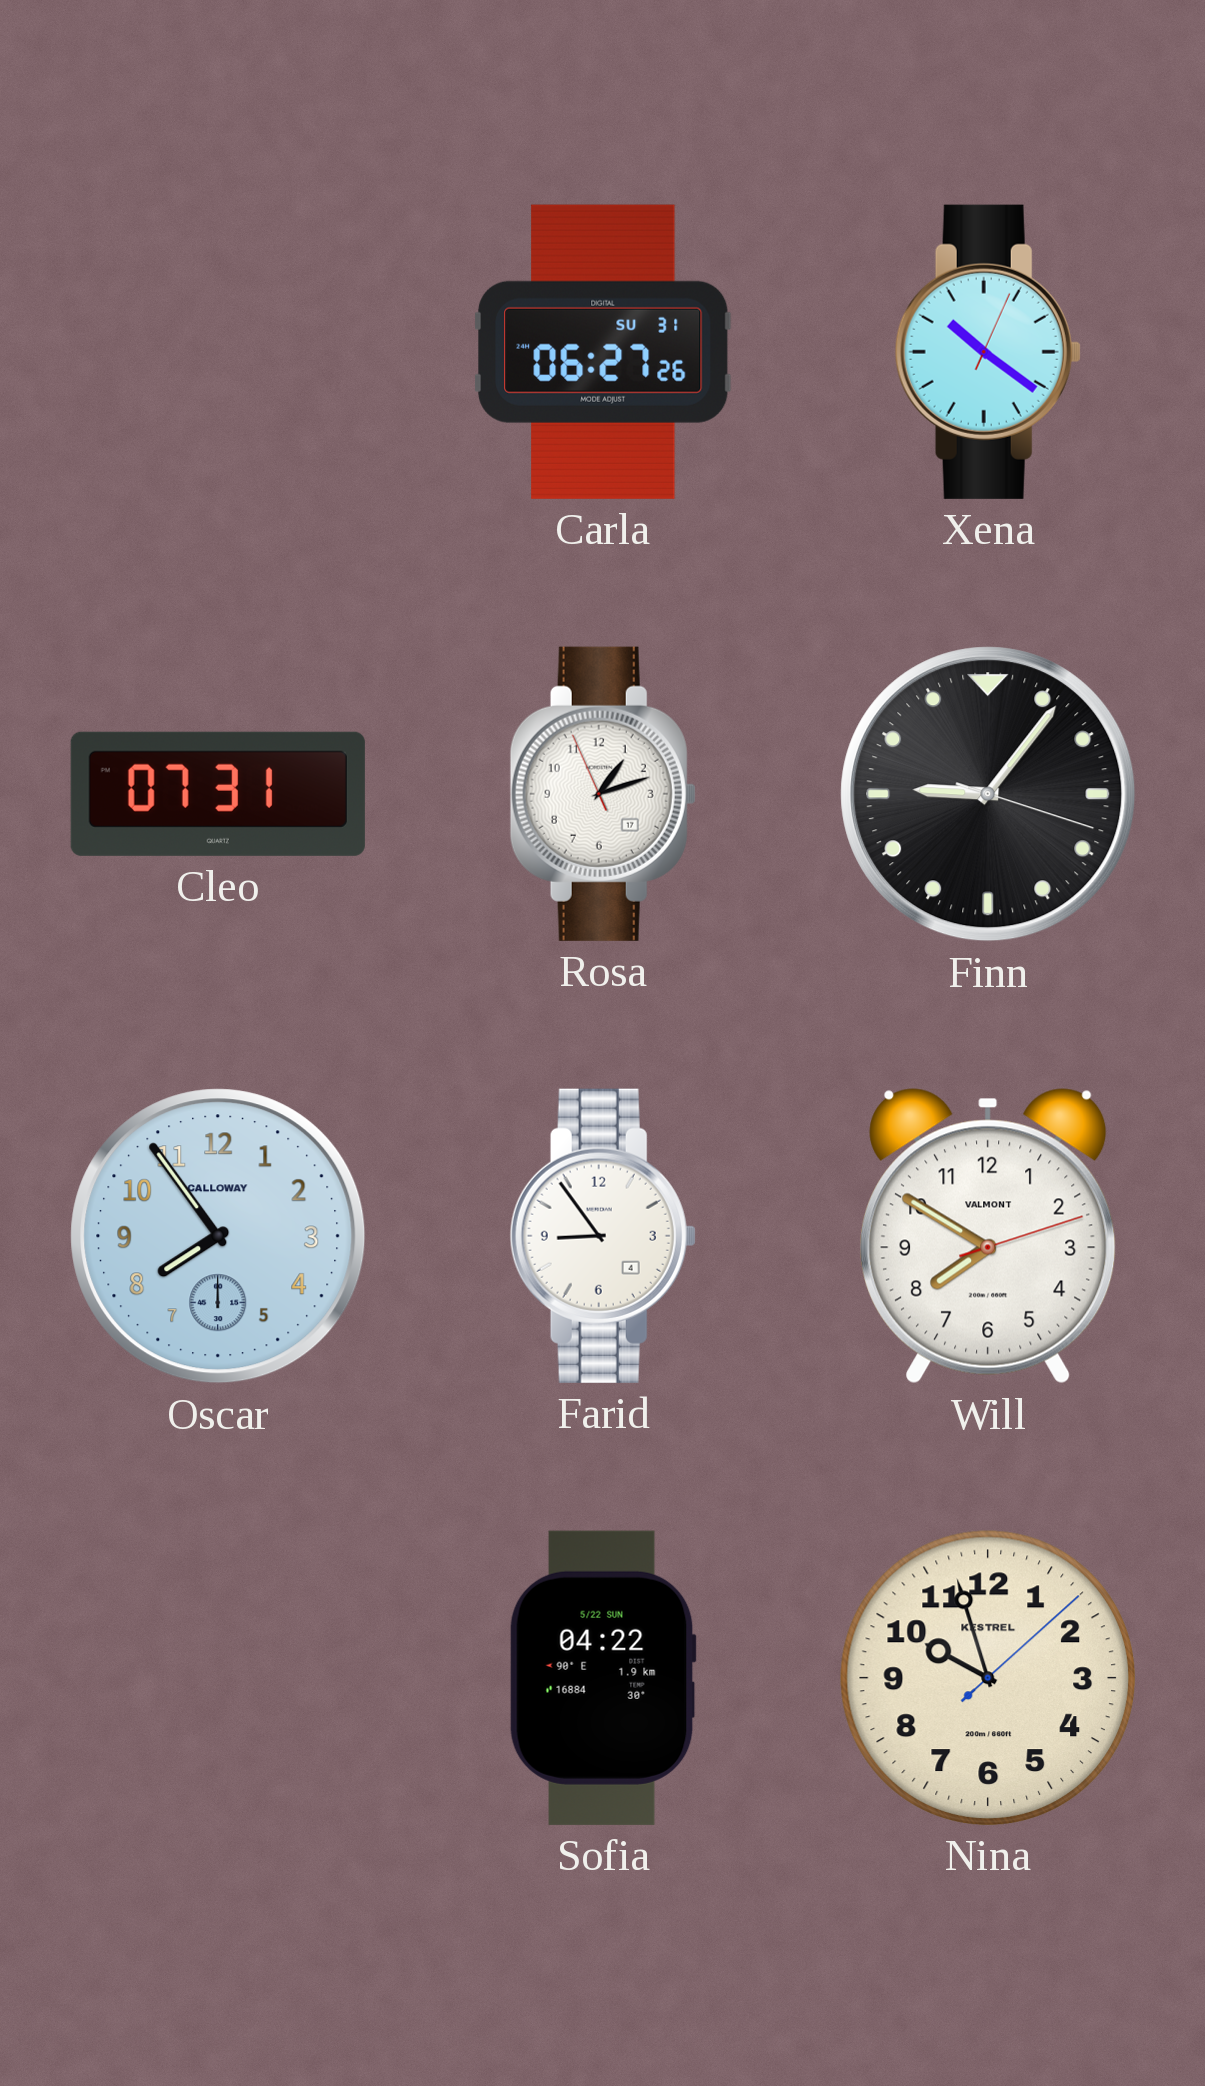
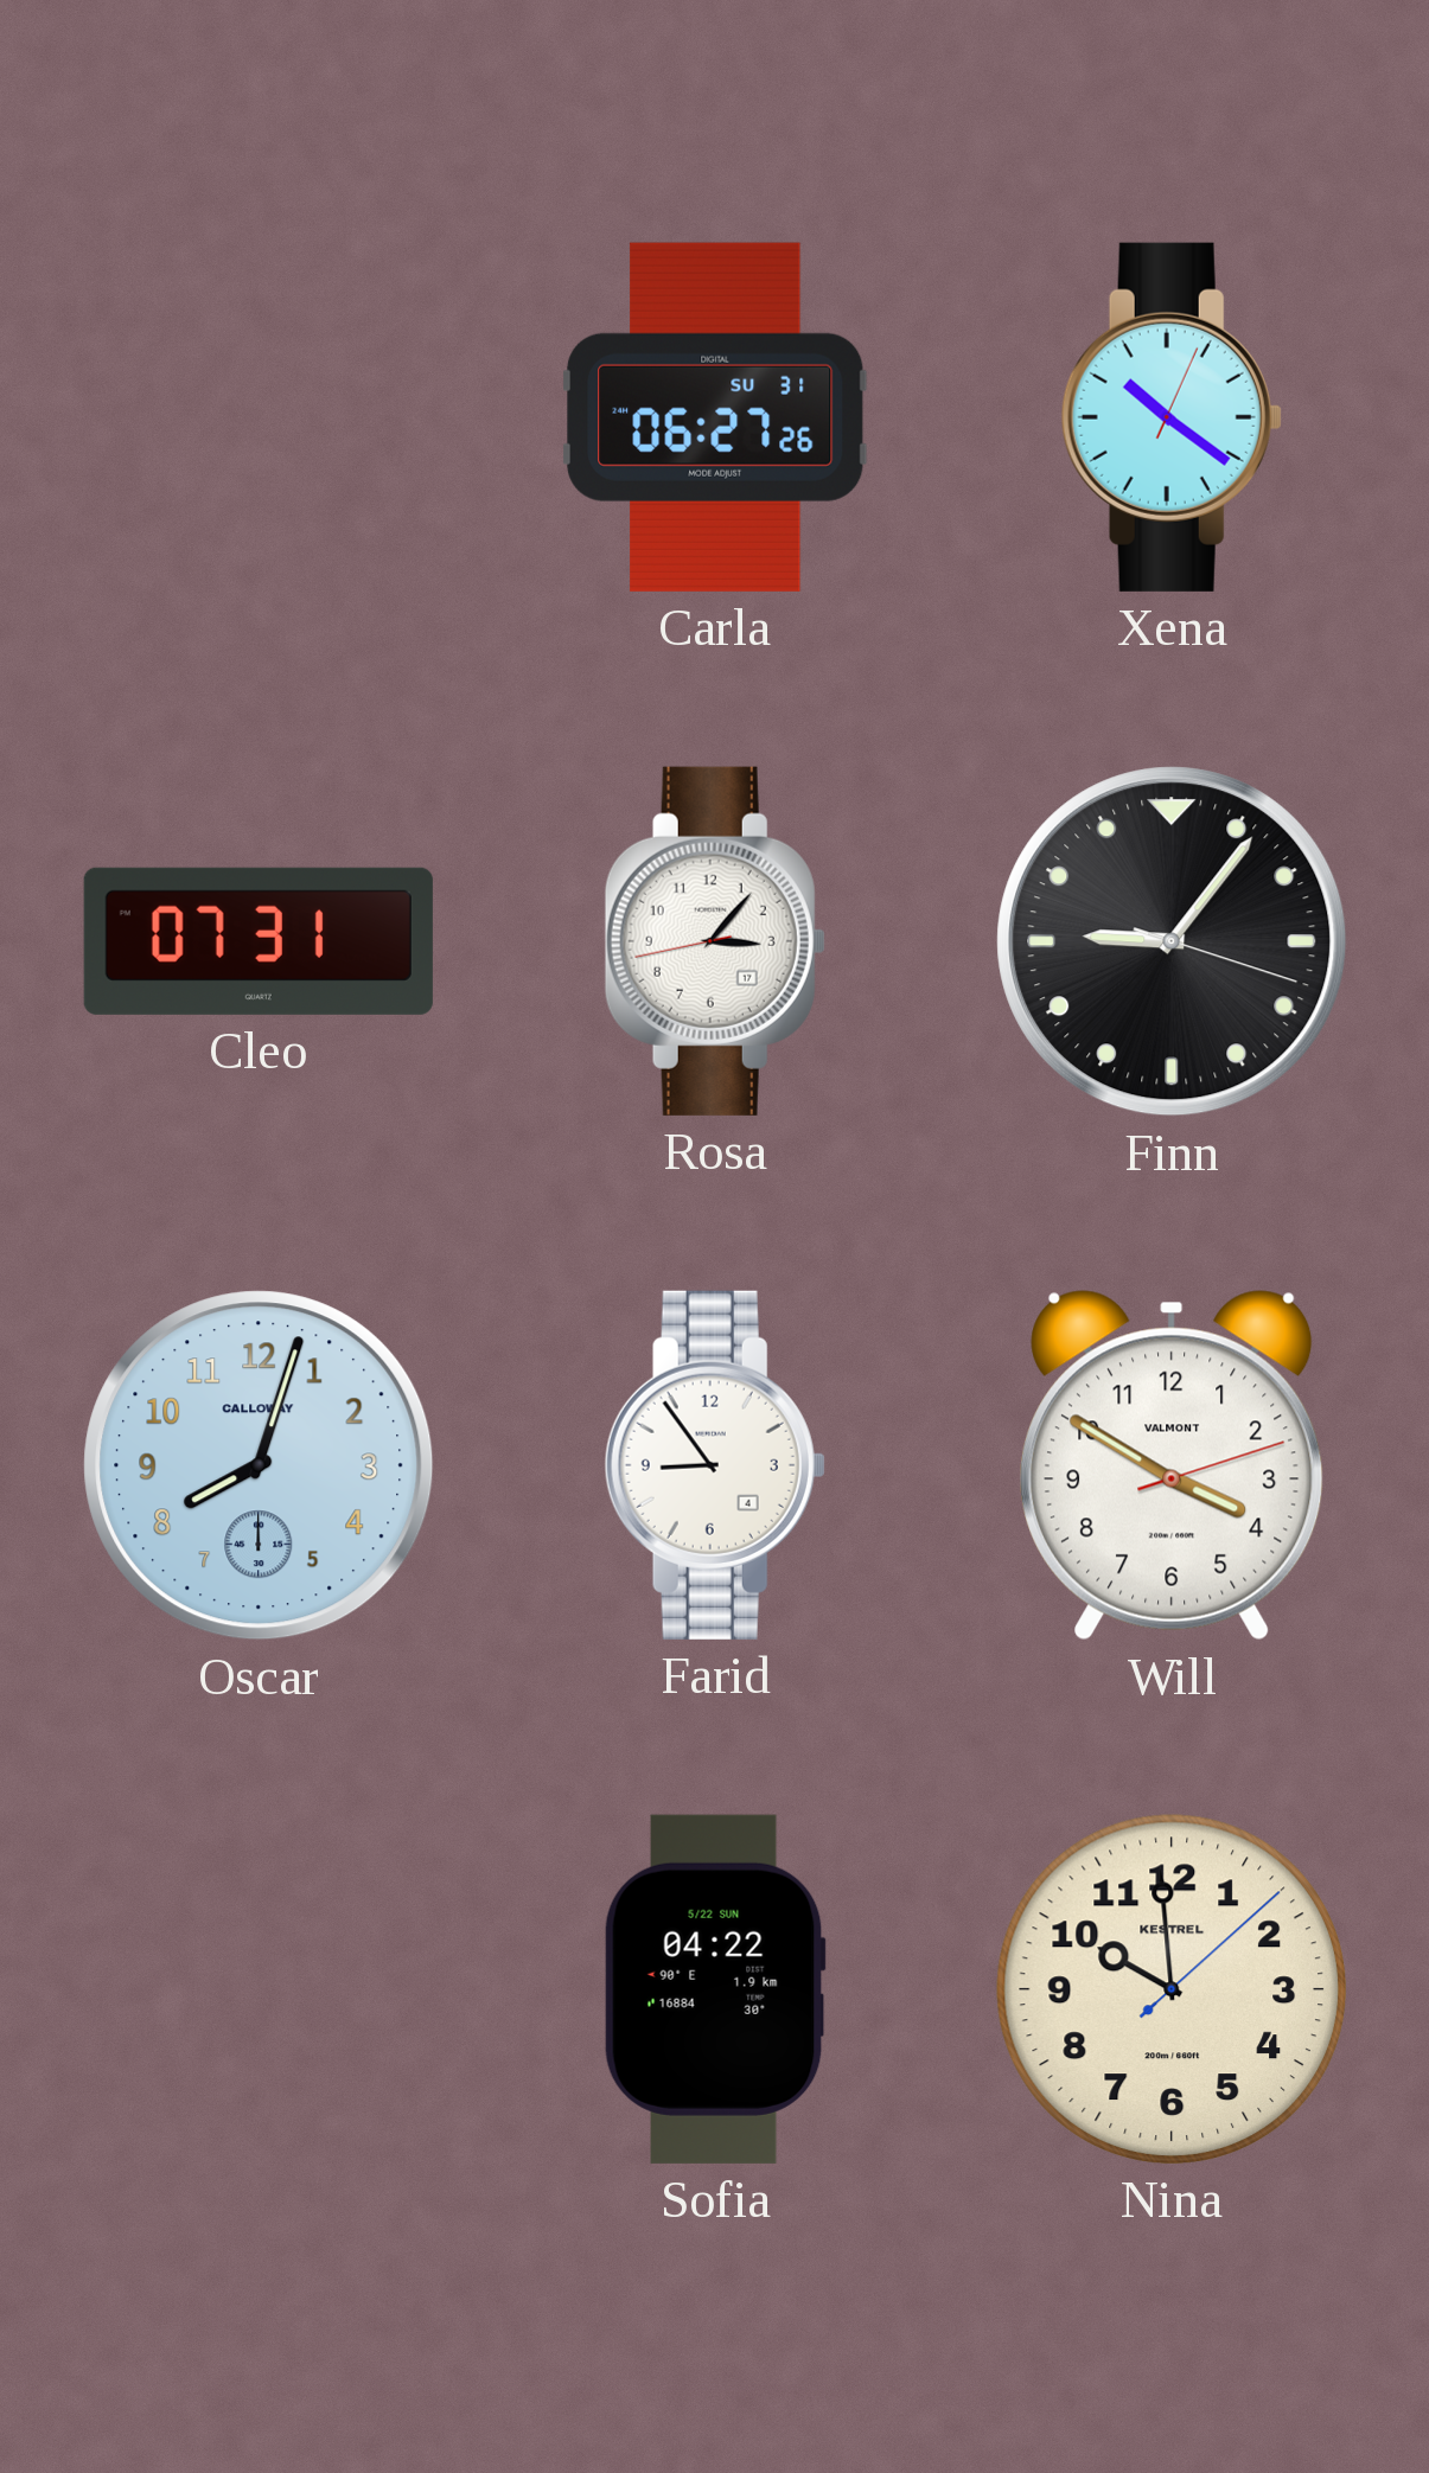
Rosa: 1:11 -> 3:06
Oscar: 7:54 -> 8:03
Will: 7:50 -> 3:50
Nina: 9:57 -> 9:59
